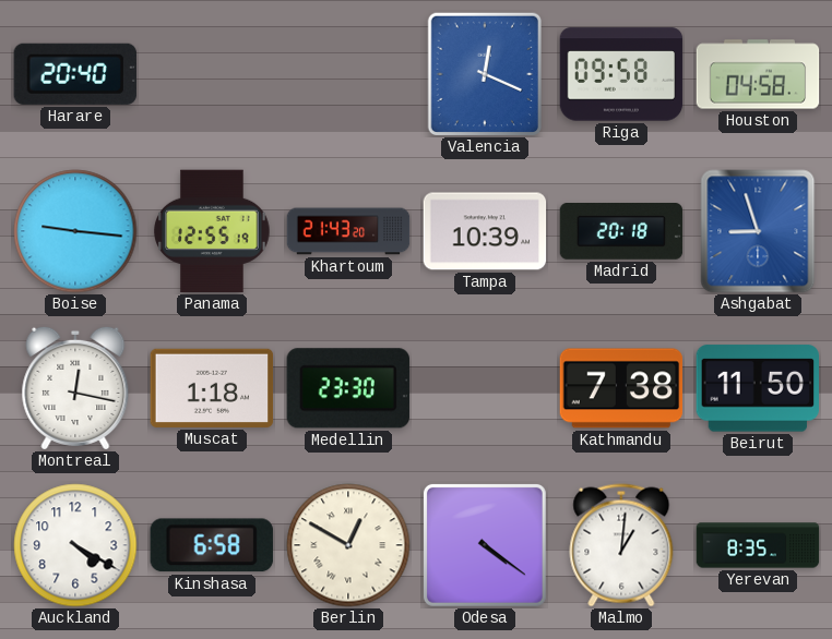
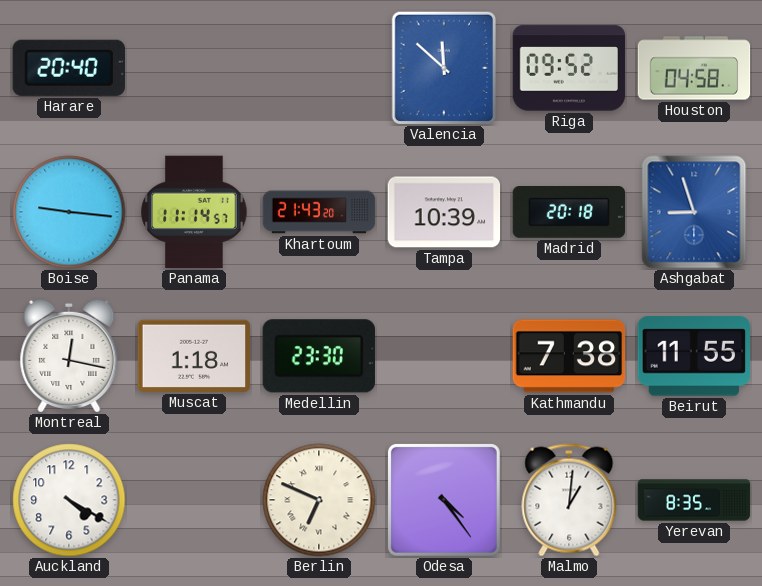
Valencia: 12:19 -> 11:52
Riga: 09:58 -> 09:52
Panama: 12:55 -> 11:14
Beirut: 11:50 -> 11:55
Kinshasa: 6:58 -> none
Berlin: 12:50 -> 6:49
Odesa: 4:21 -> 4:24
